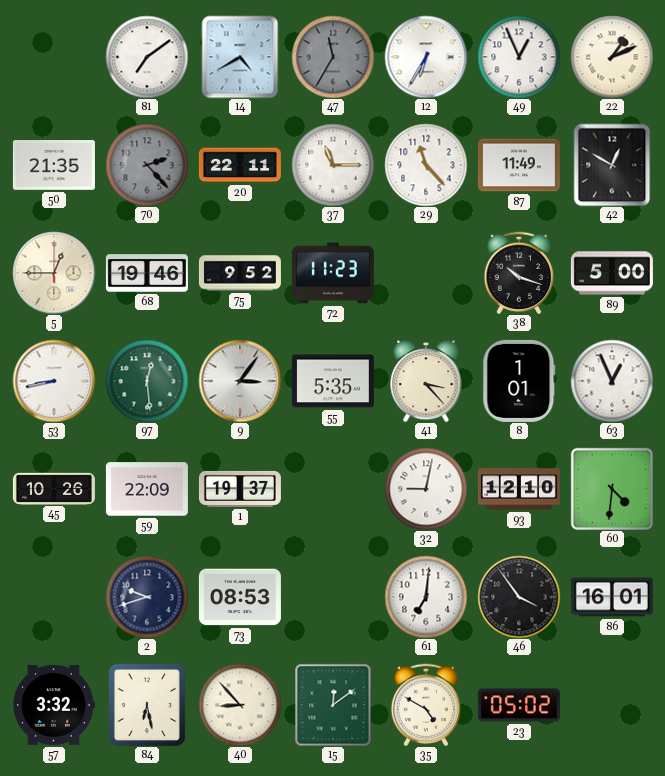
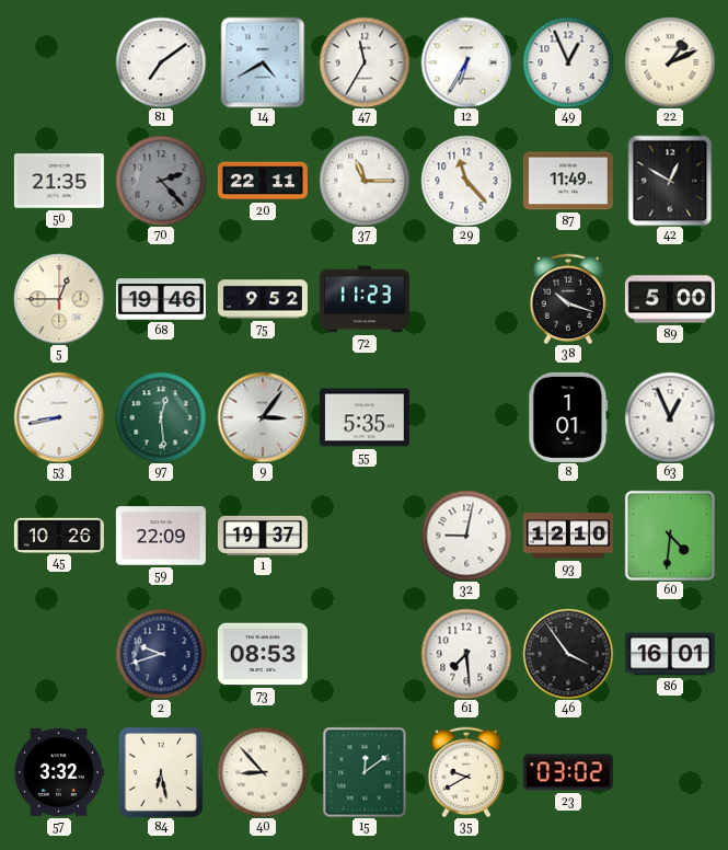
47 dial: grey -> white
41: 3:23 -> none
61: 7:01 -> 7:29
35: 4:50 -> 9:40
23: 05:02 -> 03:02
